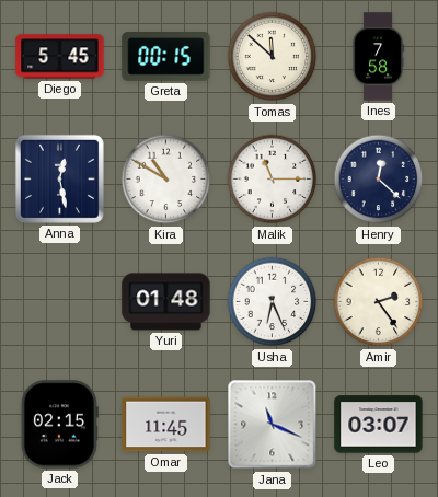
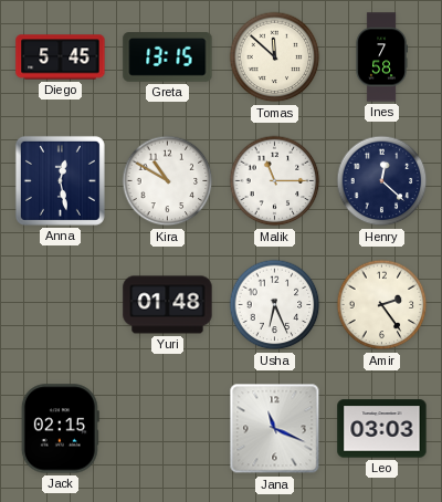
Greta: 00:15 -> 13:15
Omar: 11:45 -> none
Leo: 03:07 -> 03:03
